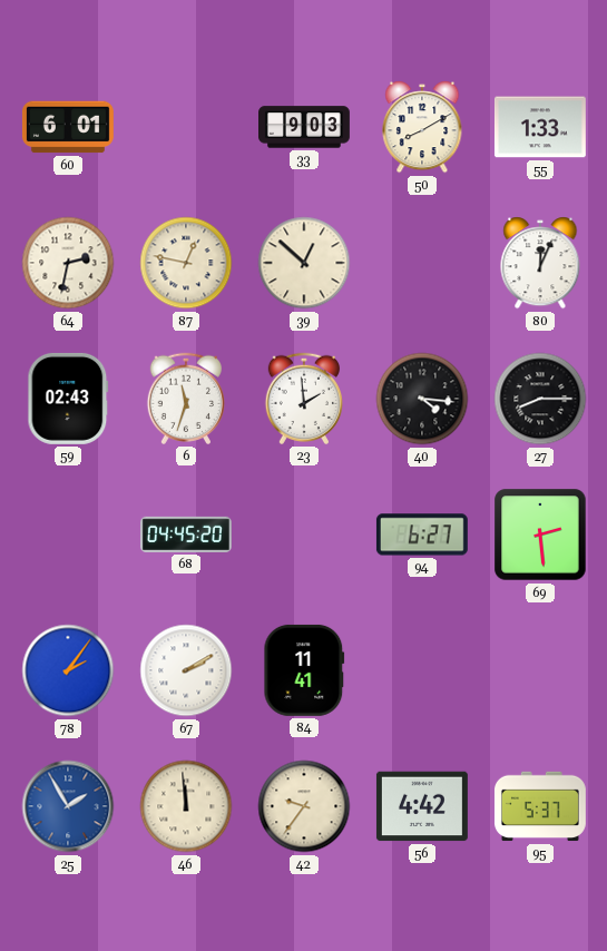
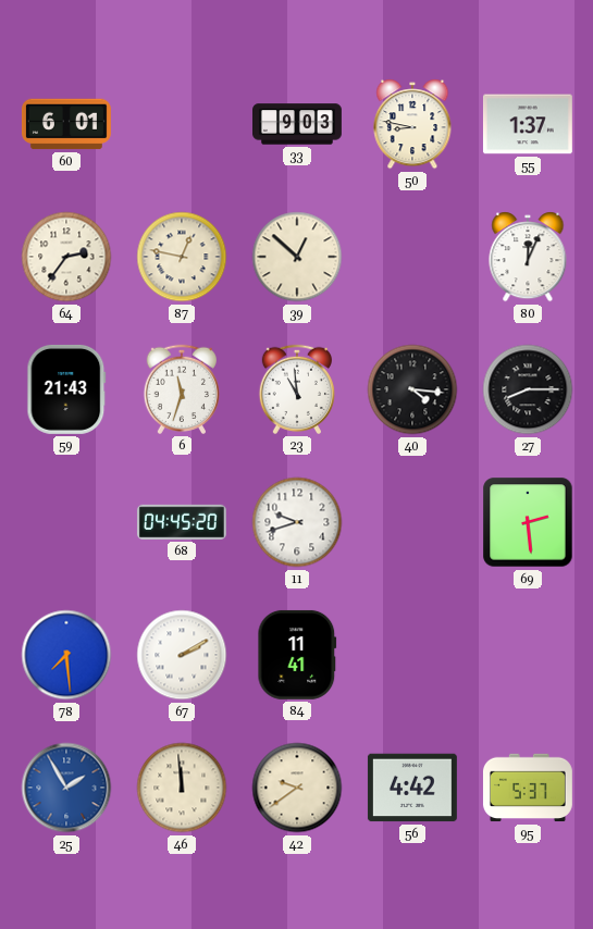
50: 8:10 -> 8:47
55: 1:33 -> 1:37
64: 2:32 -> 2:36
59: 02:43 -> 21:43
23: 1:59 -> 10:59
11: none -> 9:42
94: 6:27 -> none
78: 2:06 -> 7:29
42: 9:36 -> 9:39
